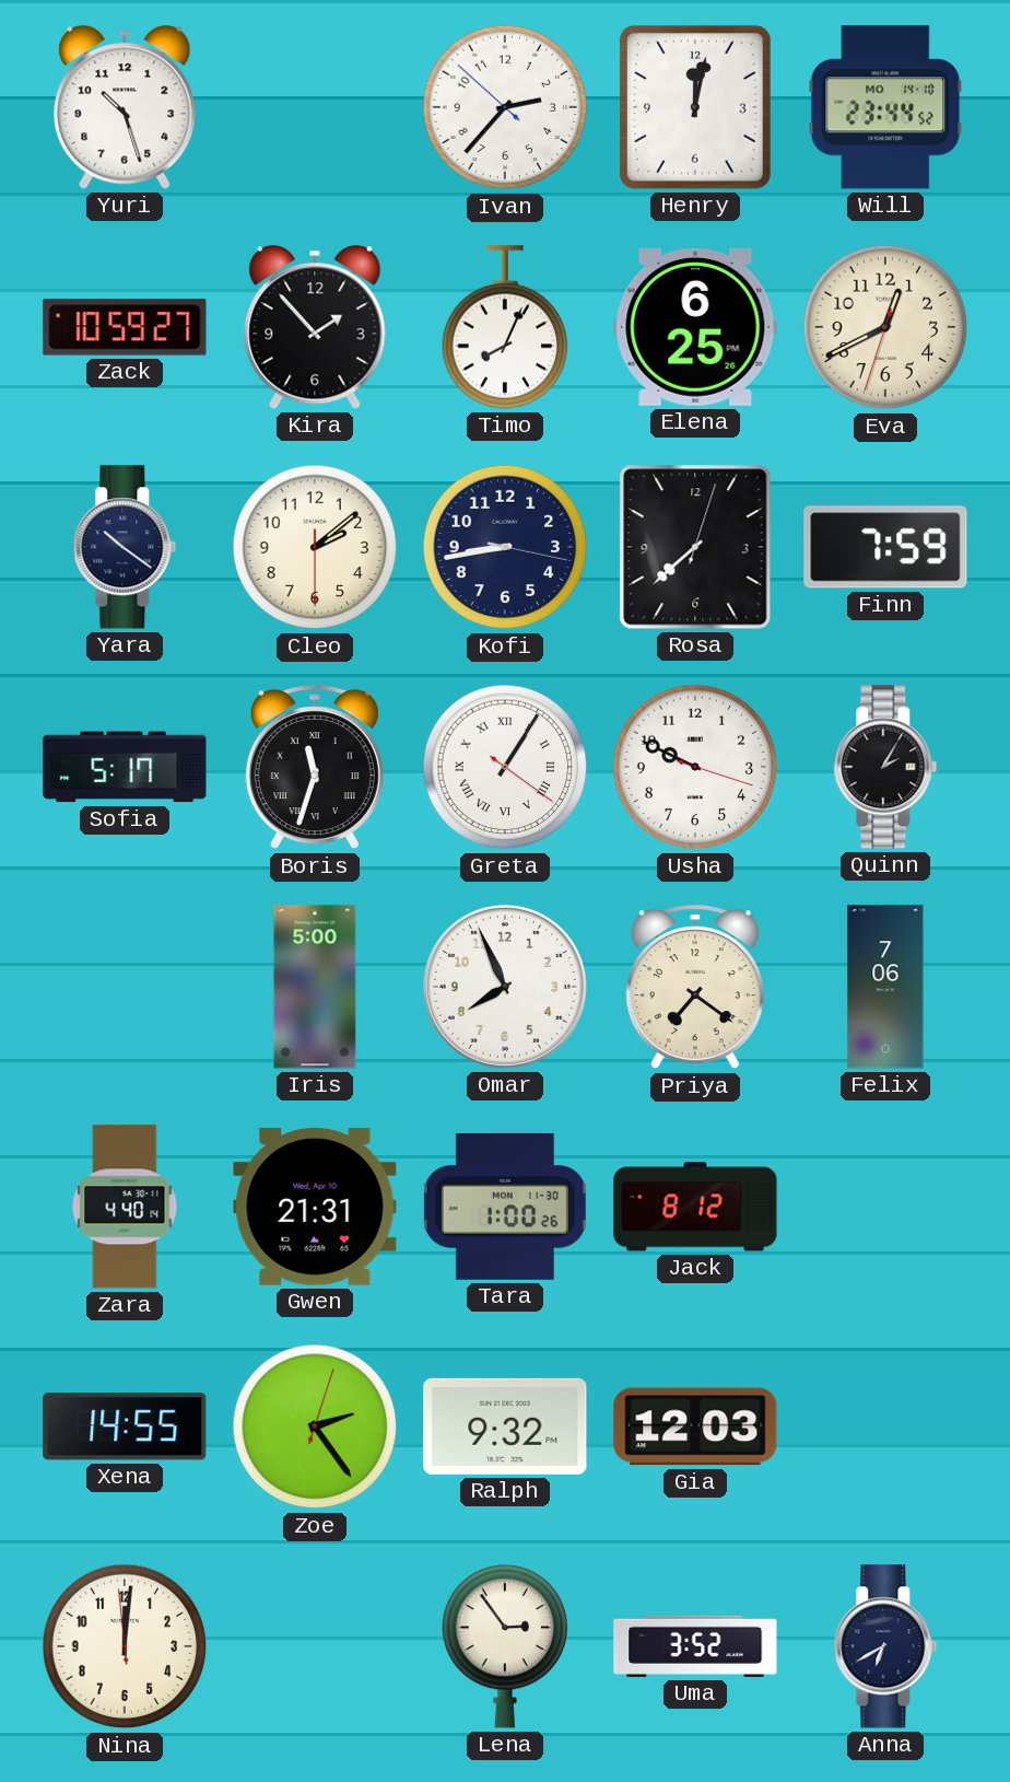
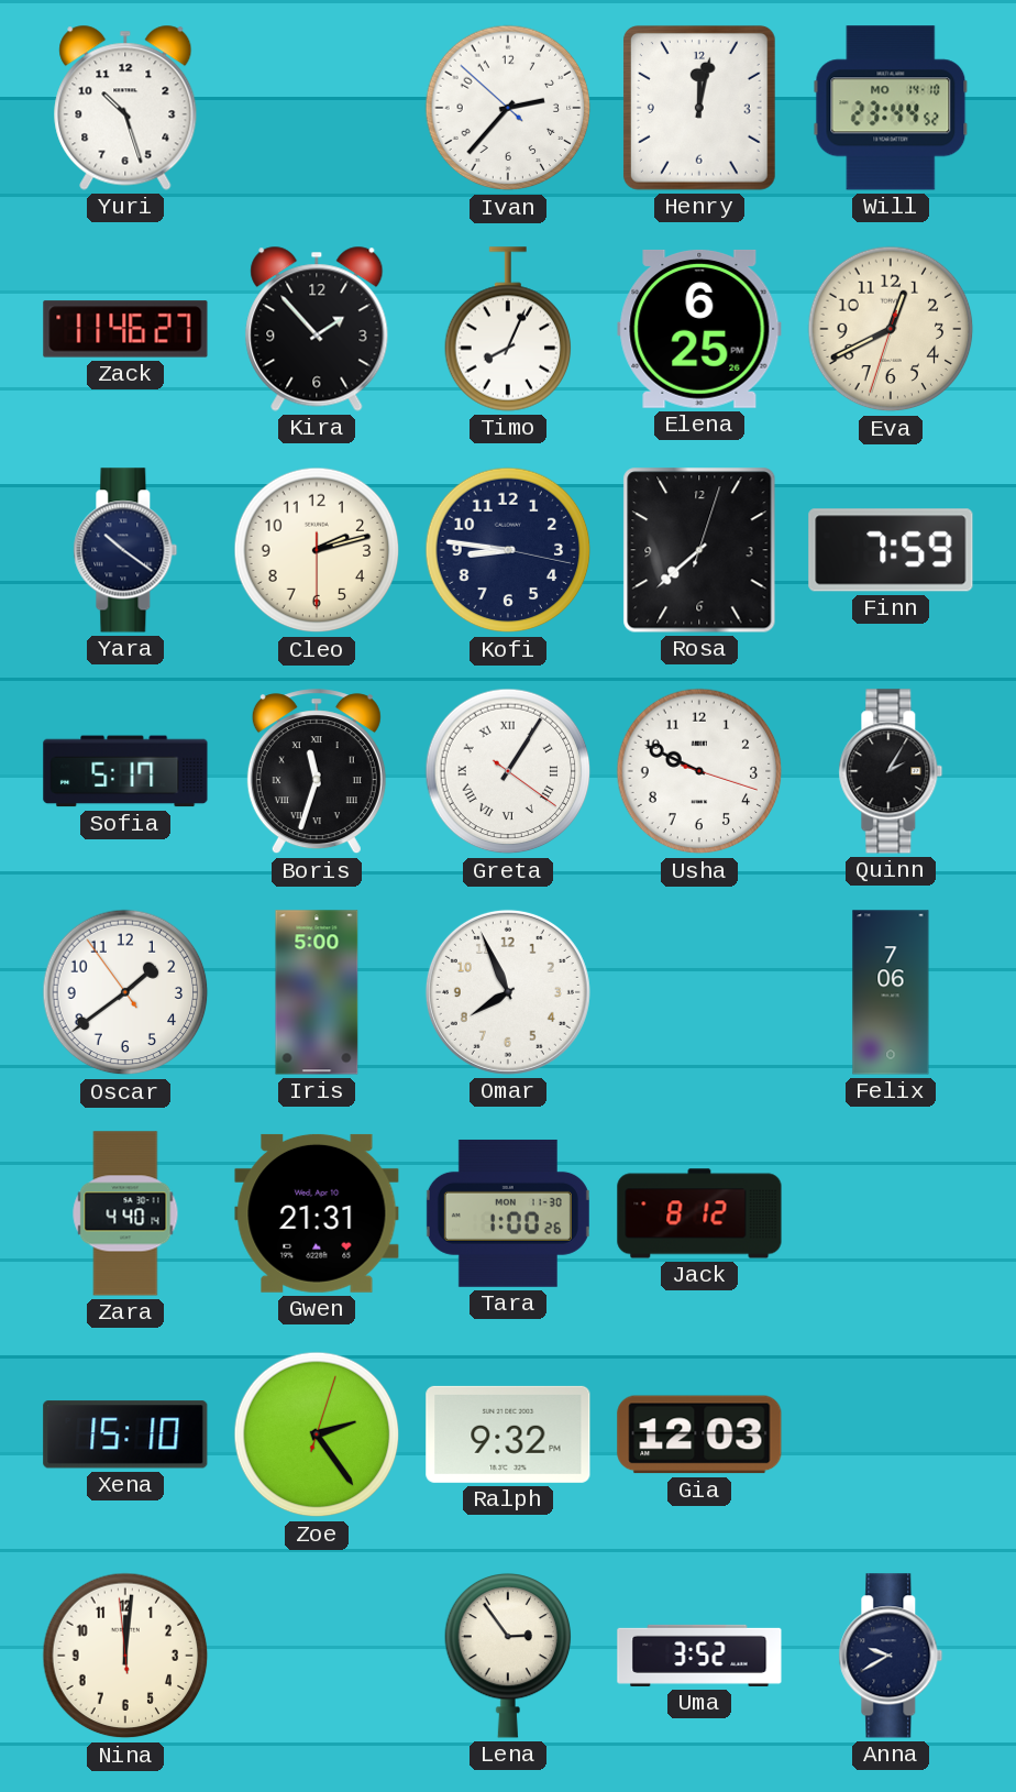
Zack: 10:59 -> 11:46
Cleo: 2:08 -> 2:12
Kofi: 8:43 -> 8:46
Oscar: none -> 1:38
Priya: 7:21 -> none
Xena: 14:55 -> 15:10
Anna: 6:40 -> 9:40
